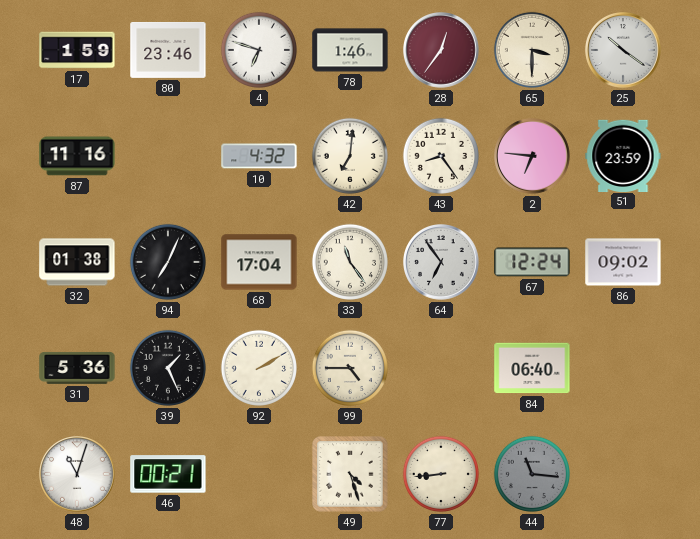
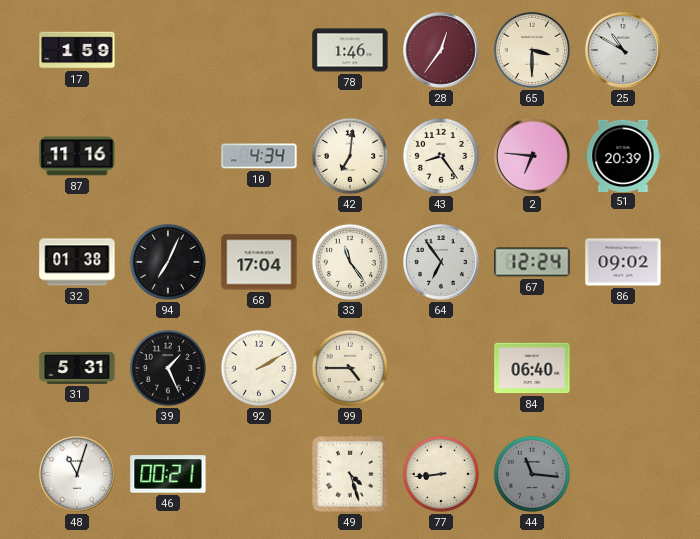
80: 23:46 -> none
4: 6:48 -> none
25: 10:21 -> 10:50
10: 4:32 -> 4:34
51: 23:59 -> 20:39
31: 5:36 -> 5:31
